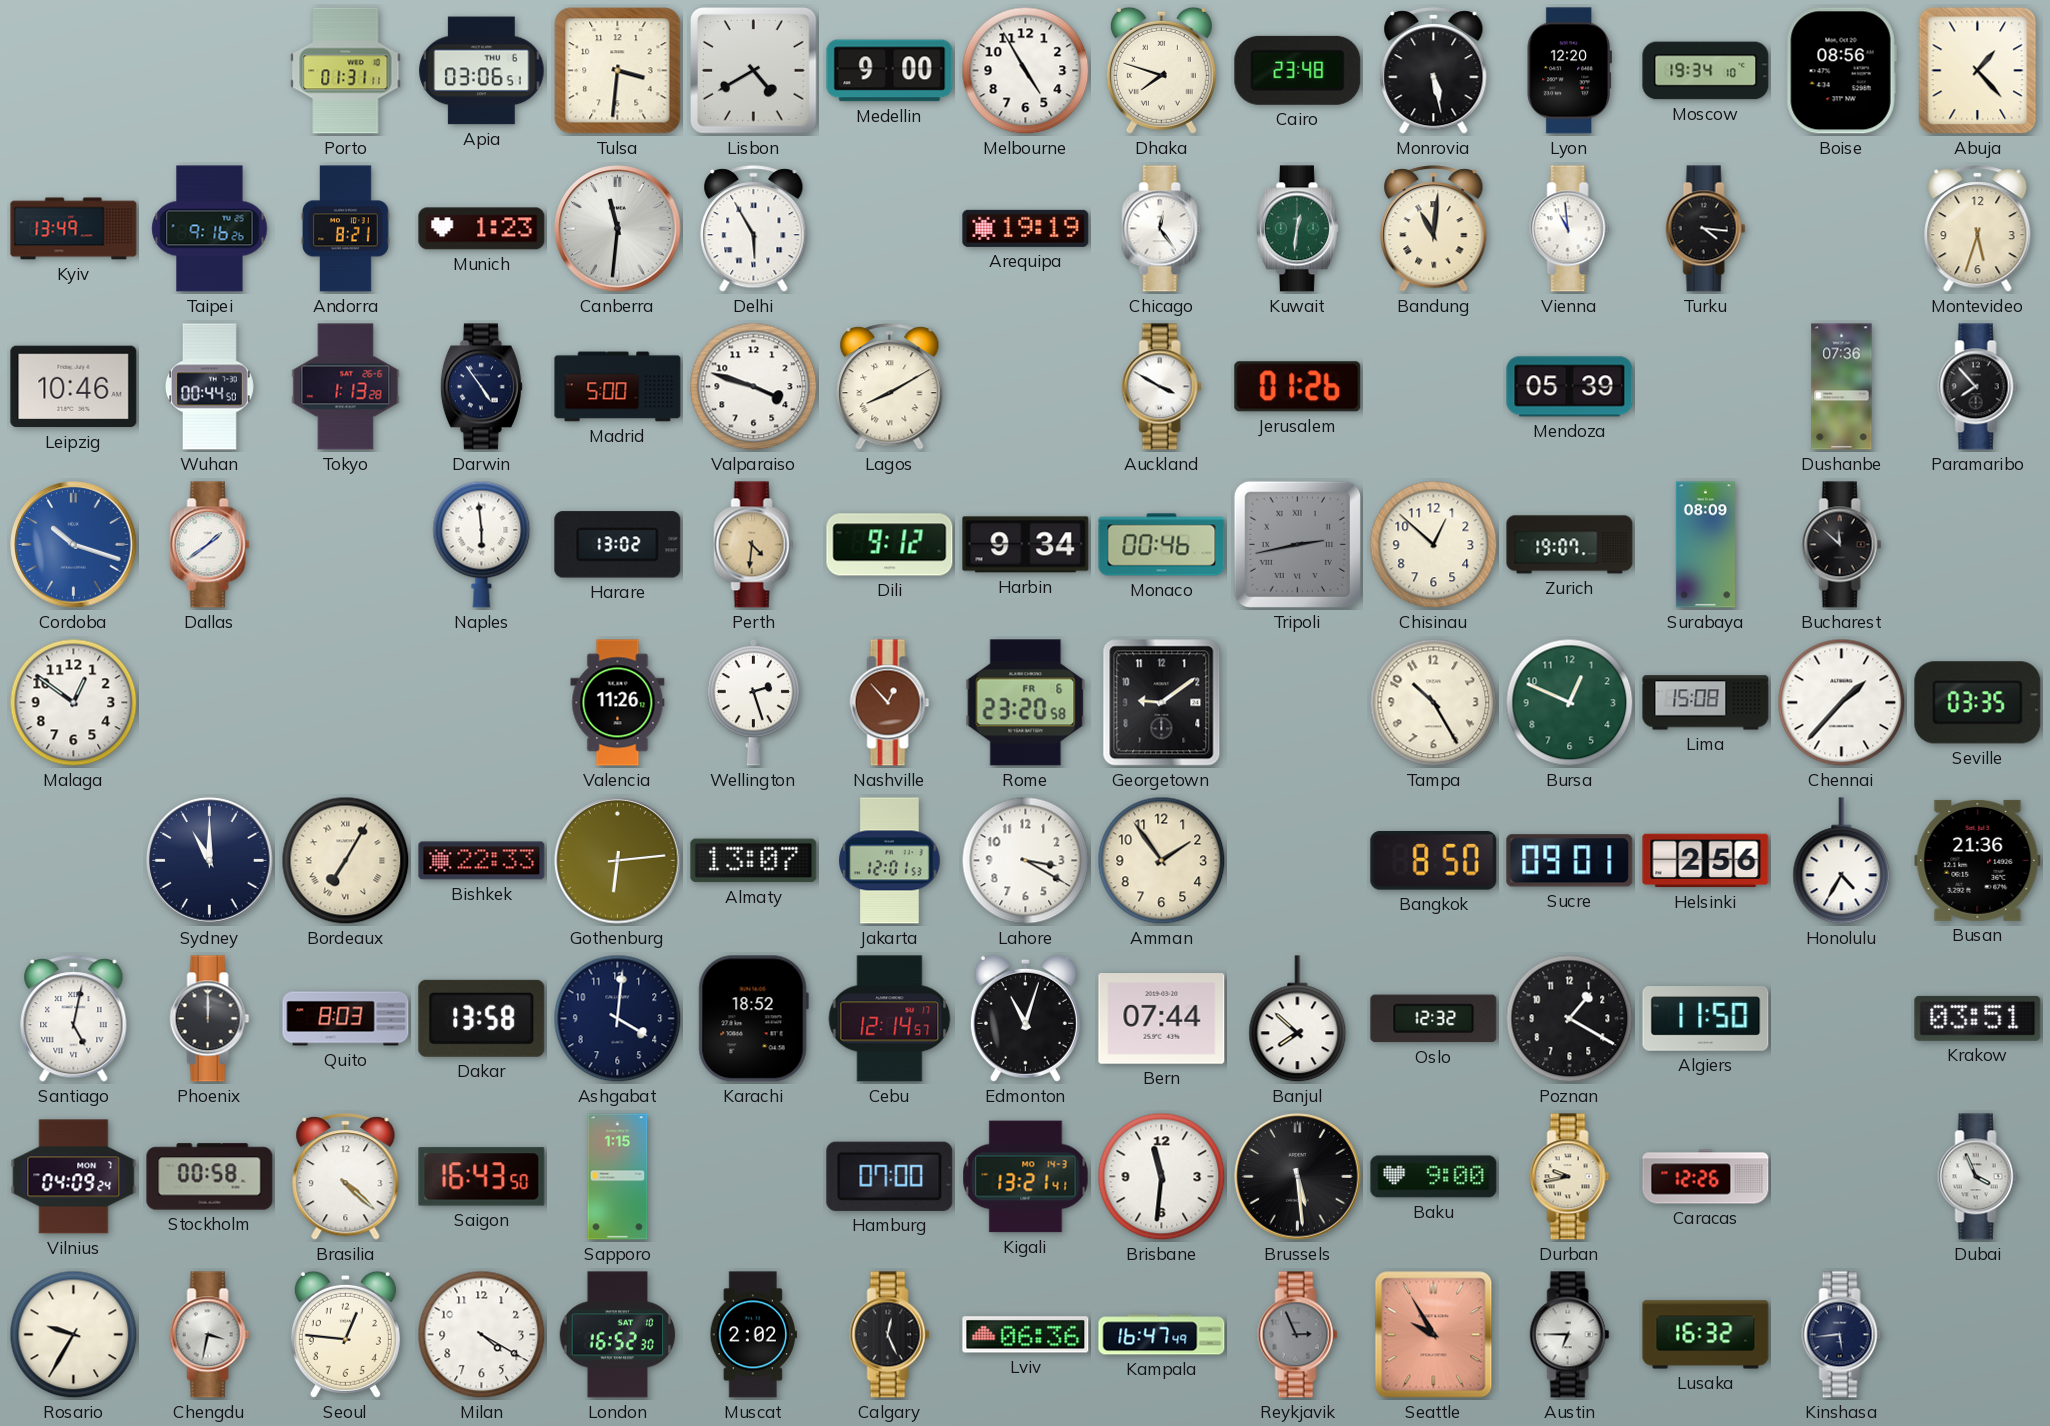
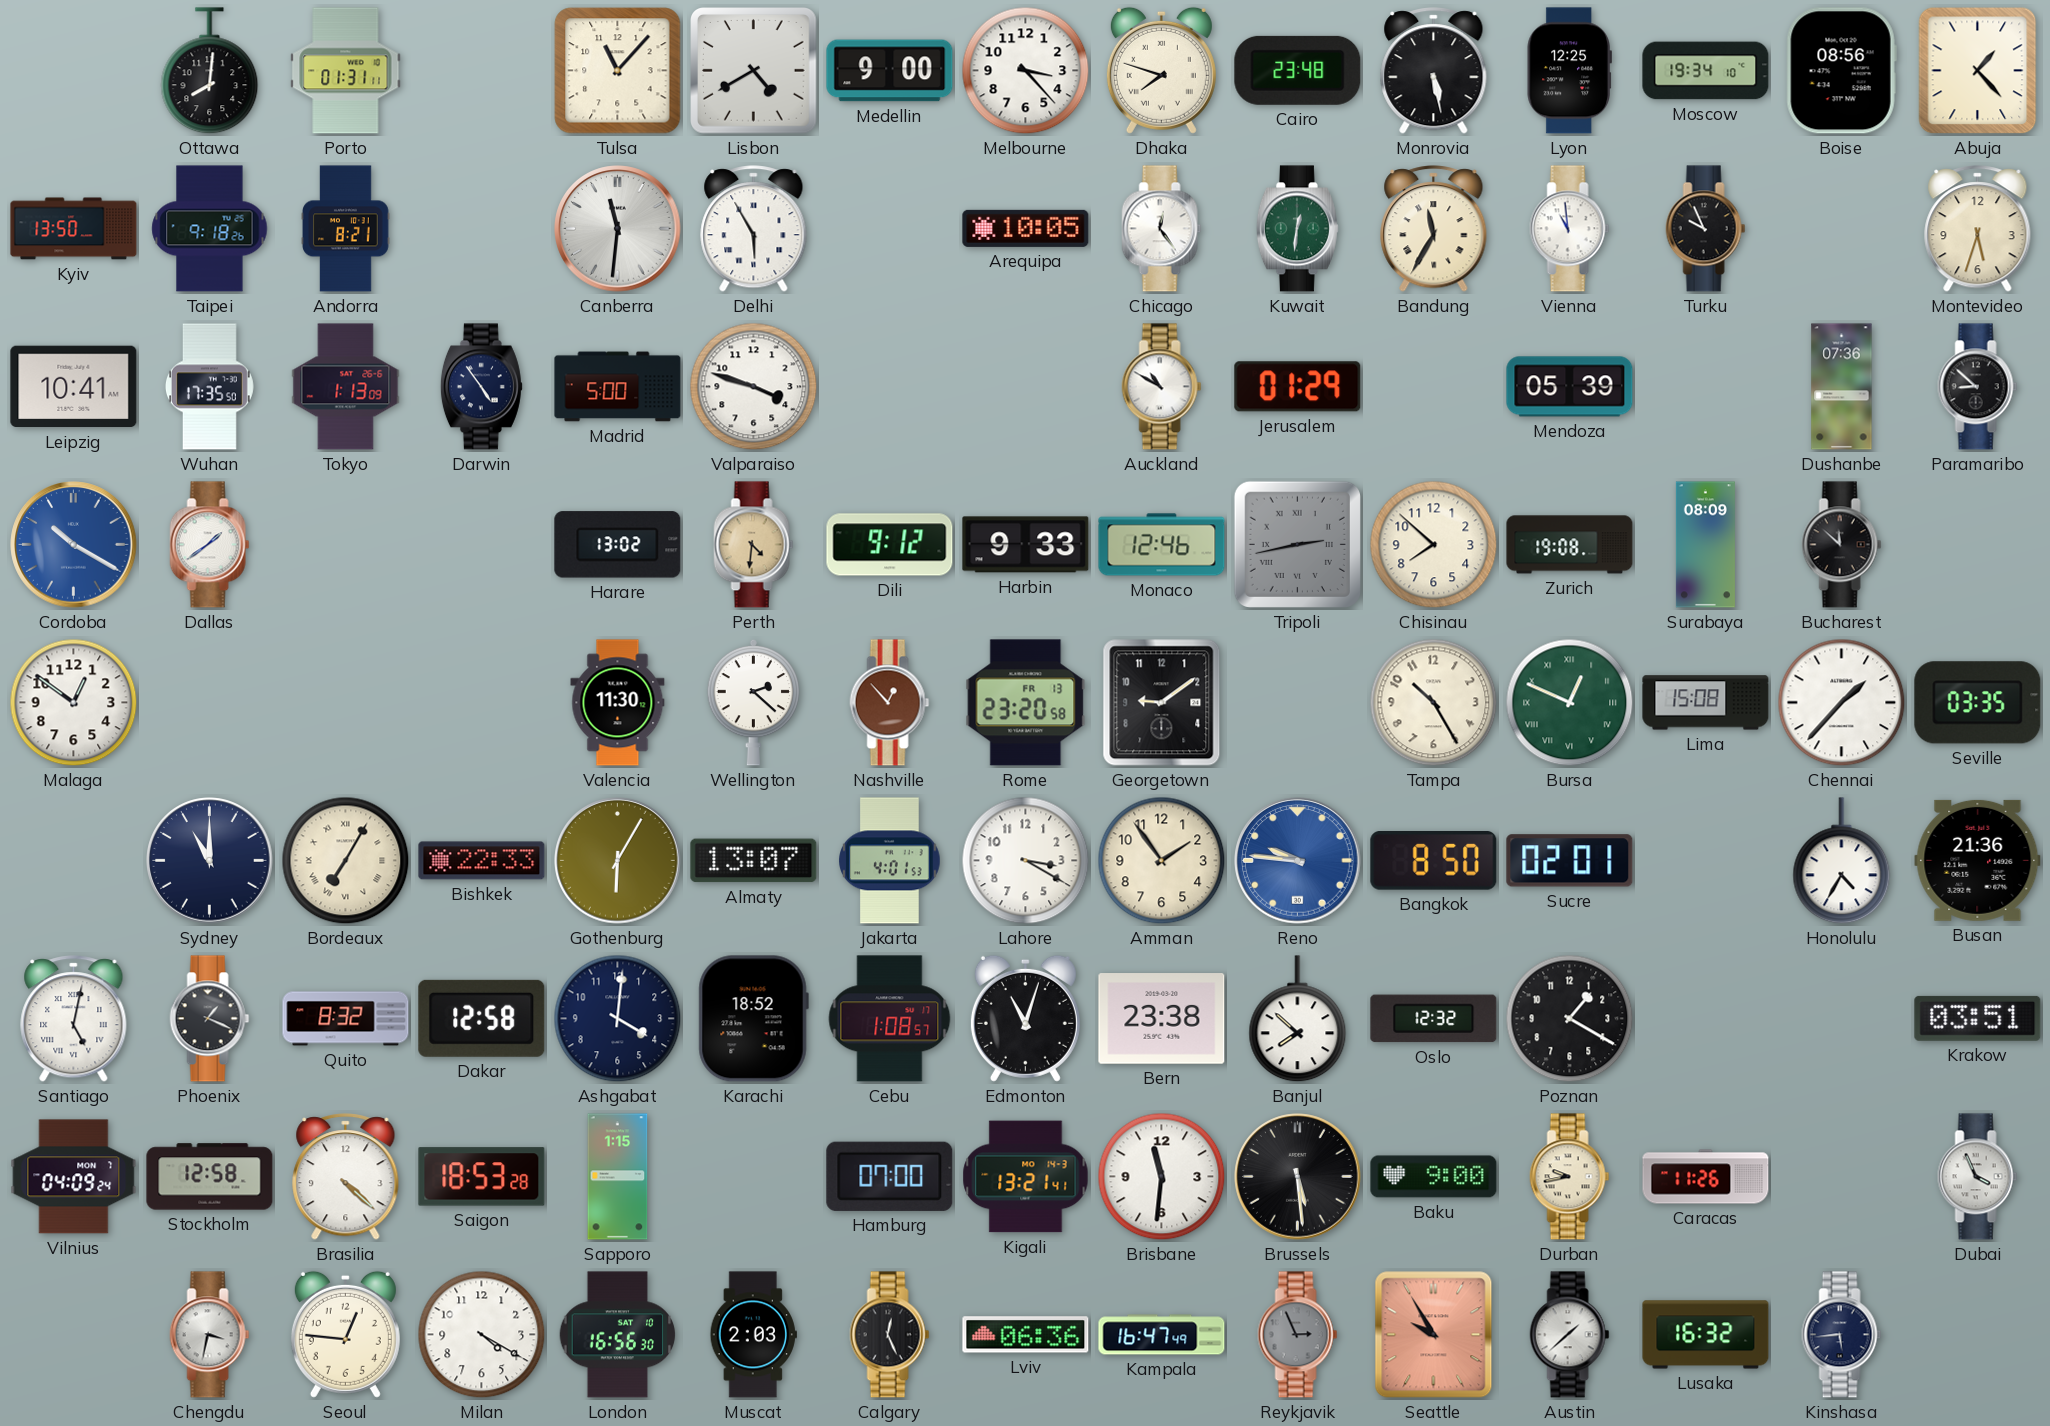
Ottawa: none -> 8:01
Apia: 03:06 -> none
Tulsa: 3:31 -> 11:07
Melbourne: 4:55 -> 3:23
Lyon: 12:20 -> 12:25
Kyiv: 13:49 -> 13:50
Taipei: 9:16 -> 9:18
Munich: 1:23 -> none
Arequipa: 19:19 -> 10:05
Bandung: 11:01 -> 11:35
Turku: 4:16 -> 9:56
Leipzig: 10:46 -> 10:41
Wuhan: 00:44 -> 17:35
Tokyo: 1:13:28 -> 1:13:09
Lagos: 8:10 -> none
Auckland: 3:50 -> 10:50
Jerusalem: 01:26 -> 01:29
Paramaribo: 7:53 -> 8:52
Cordoba: 10:18 -> 10:20
Naples: 5:59 -> none
Harbin: 9:34 -> 9:33
Monaco: 00:46 -> 12:46
Chisinau: 12:52 -> 7:52
Zurich: 19:07 -> 19:08
Valencia: 11:26 -> 11:30
Wellington: 2:27 -> 2:22
Rome date: FR 6 -> FR 13
Bursa numerals: Arabic -> Roman
Gothenburg: 6:14 -> 6:05
Jakarta: 12:01 -> 4:01
Reno: none -> 9:46
Sucre: 09:01 -> 02:01
Helsinki: 2:56 -> none
Phoenix: 12:00 -> 1:19
Quito: 8:03 -> 8:32
Dakar: 13:58 -> 12:58
Cebu: 12:14 -> 1:08
Bern: 07:44 -> 23:38
Algiers: 11:50 -> none
Stockholm: 00:58 -> 12:58
Saigon: 16:43 -> 18:53
Caracas: 12:26 -> 11:26
Rosario: 9:35 -> none
London: 16:52 -> 16:56
Muscat: 2:02 -> 2:03
Austin: 6:45 -> 1:38
